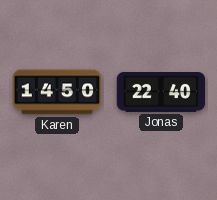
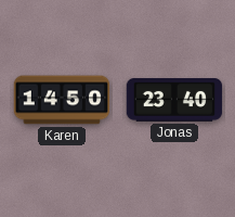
Jonas: 22:40 -> 23:40
